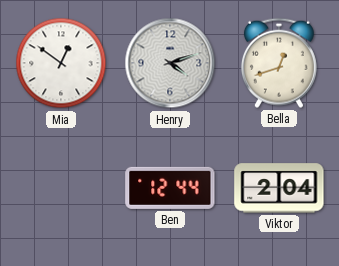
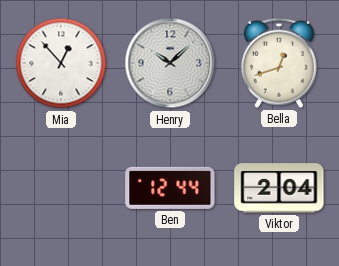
Mia: 12:51 -> 12:53
Henry: 4:12 -> 10:08
